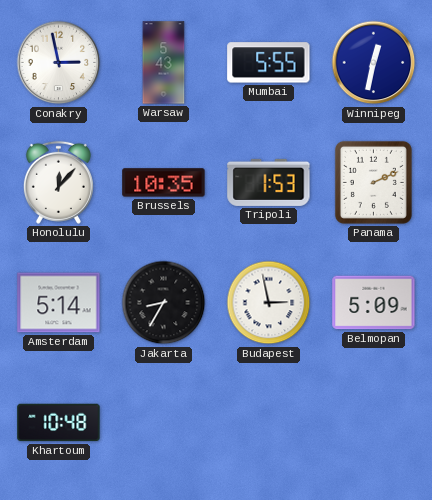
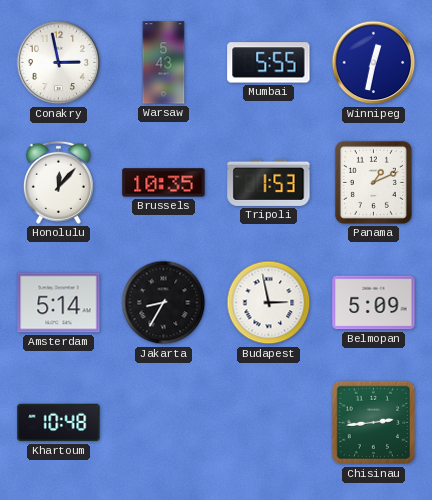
Panama: 2:11 -> 1:11
Chisinau: none -> 2:44
